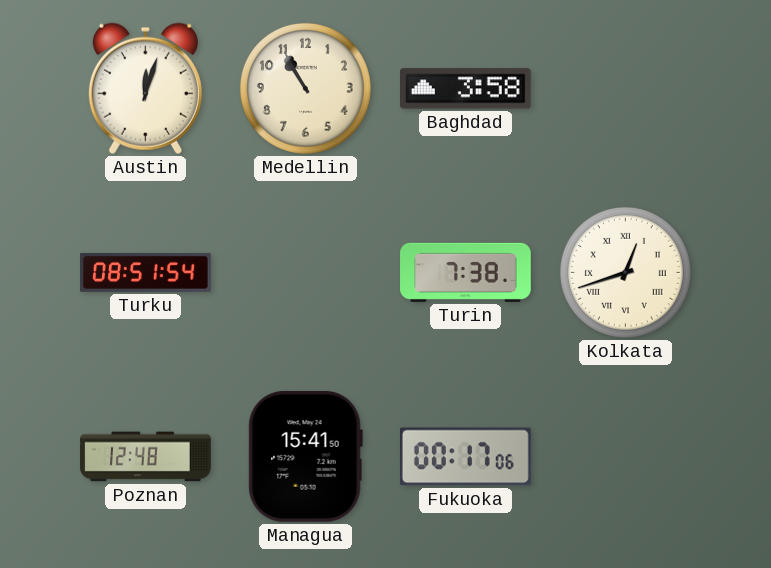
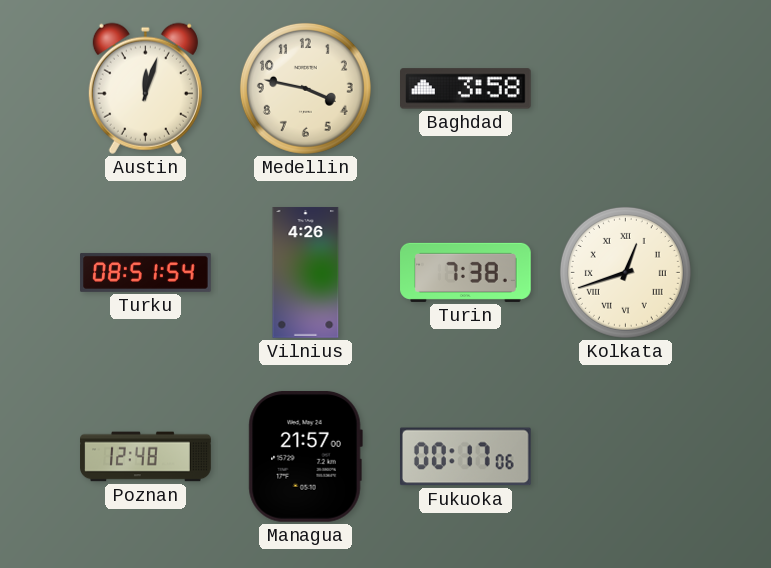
Medellin: 10:55 -> 3:47
Vilnius: none -> 4:26
Managua: 15:41 -> 21:57
